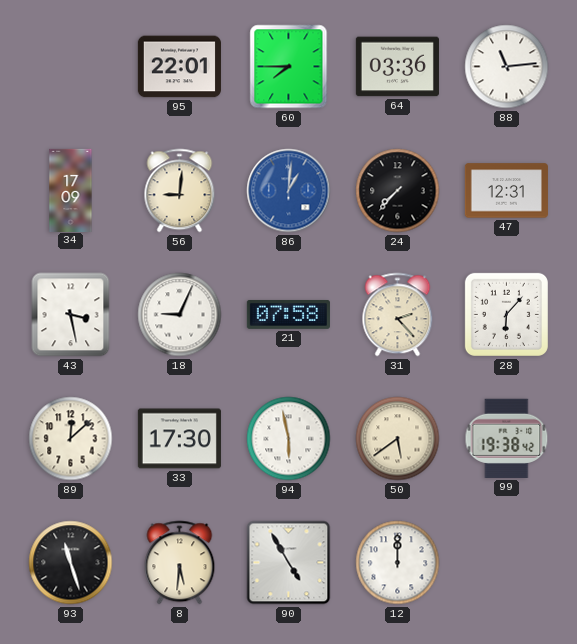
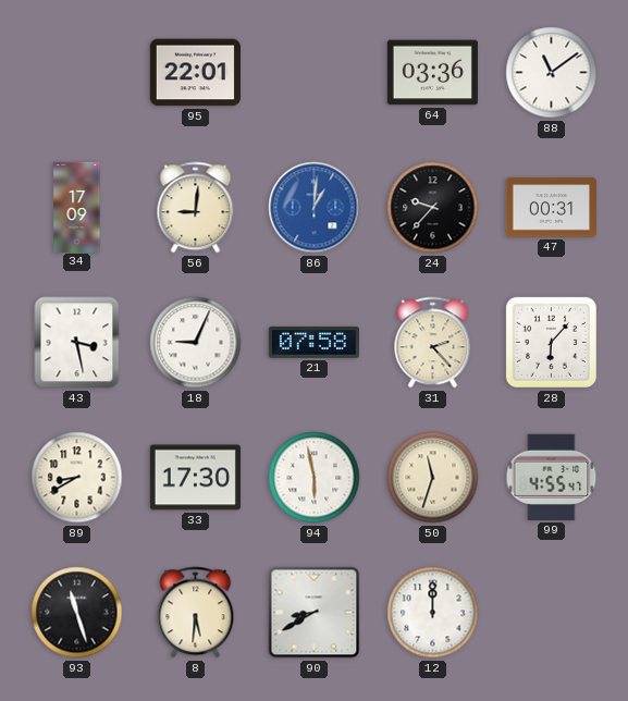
60: 7:45 -> none
88: 11:14 -> 11:09
24: 7:37 -> 9:37
47: 12:31 -> 00:31
89: 12:08 -> 8:40
50: 5:39 -> 11:33
99: 19:38 -> 4:55
90: 4:55 -> 8:40
